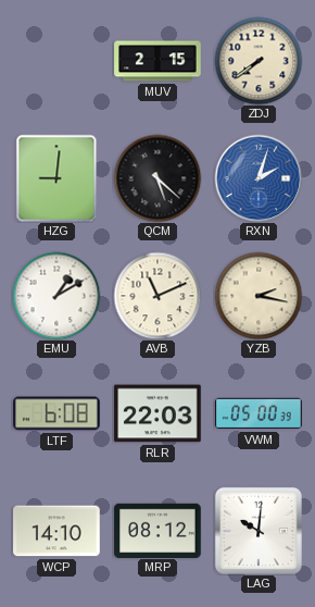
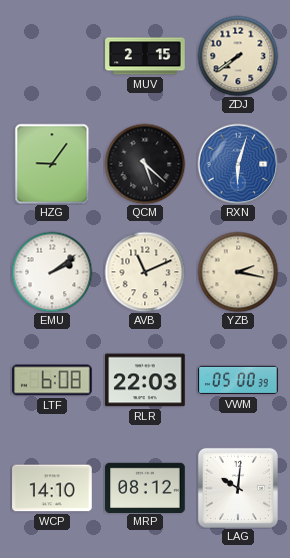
HZG: 9:01 -> 9:06
RXN: 2:03 -> 6:03
EMU: 1:10 -> 2:09
